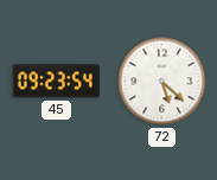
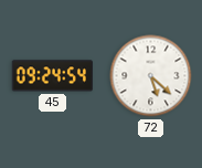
45: 09:23 -> 09:24
